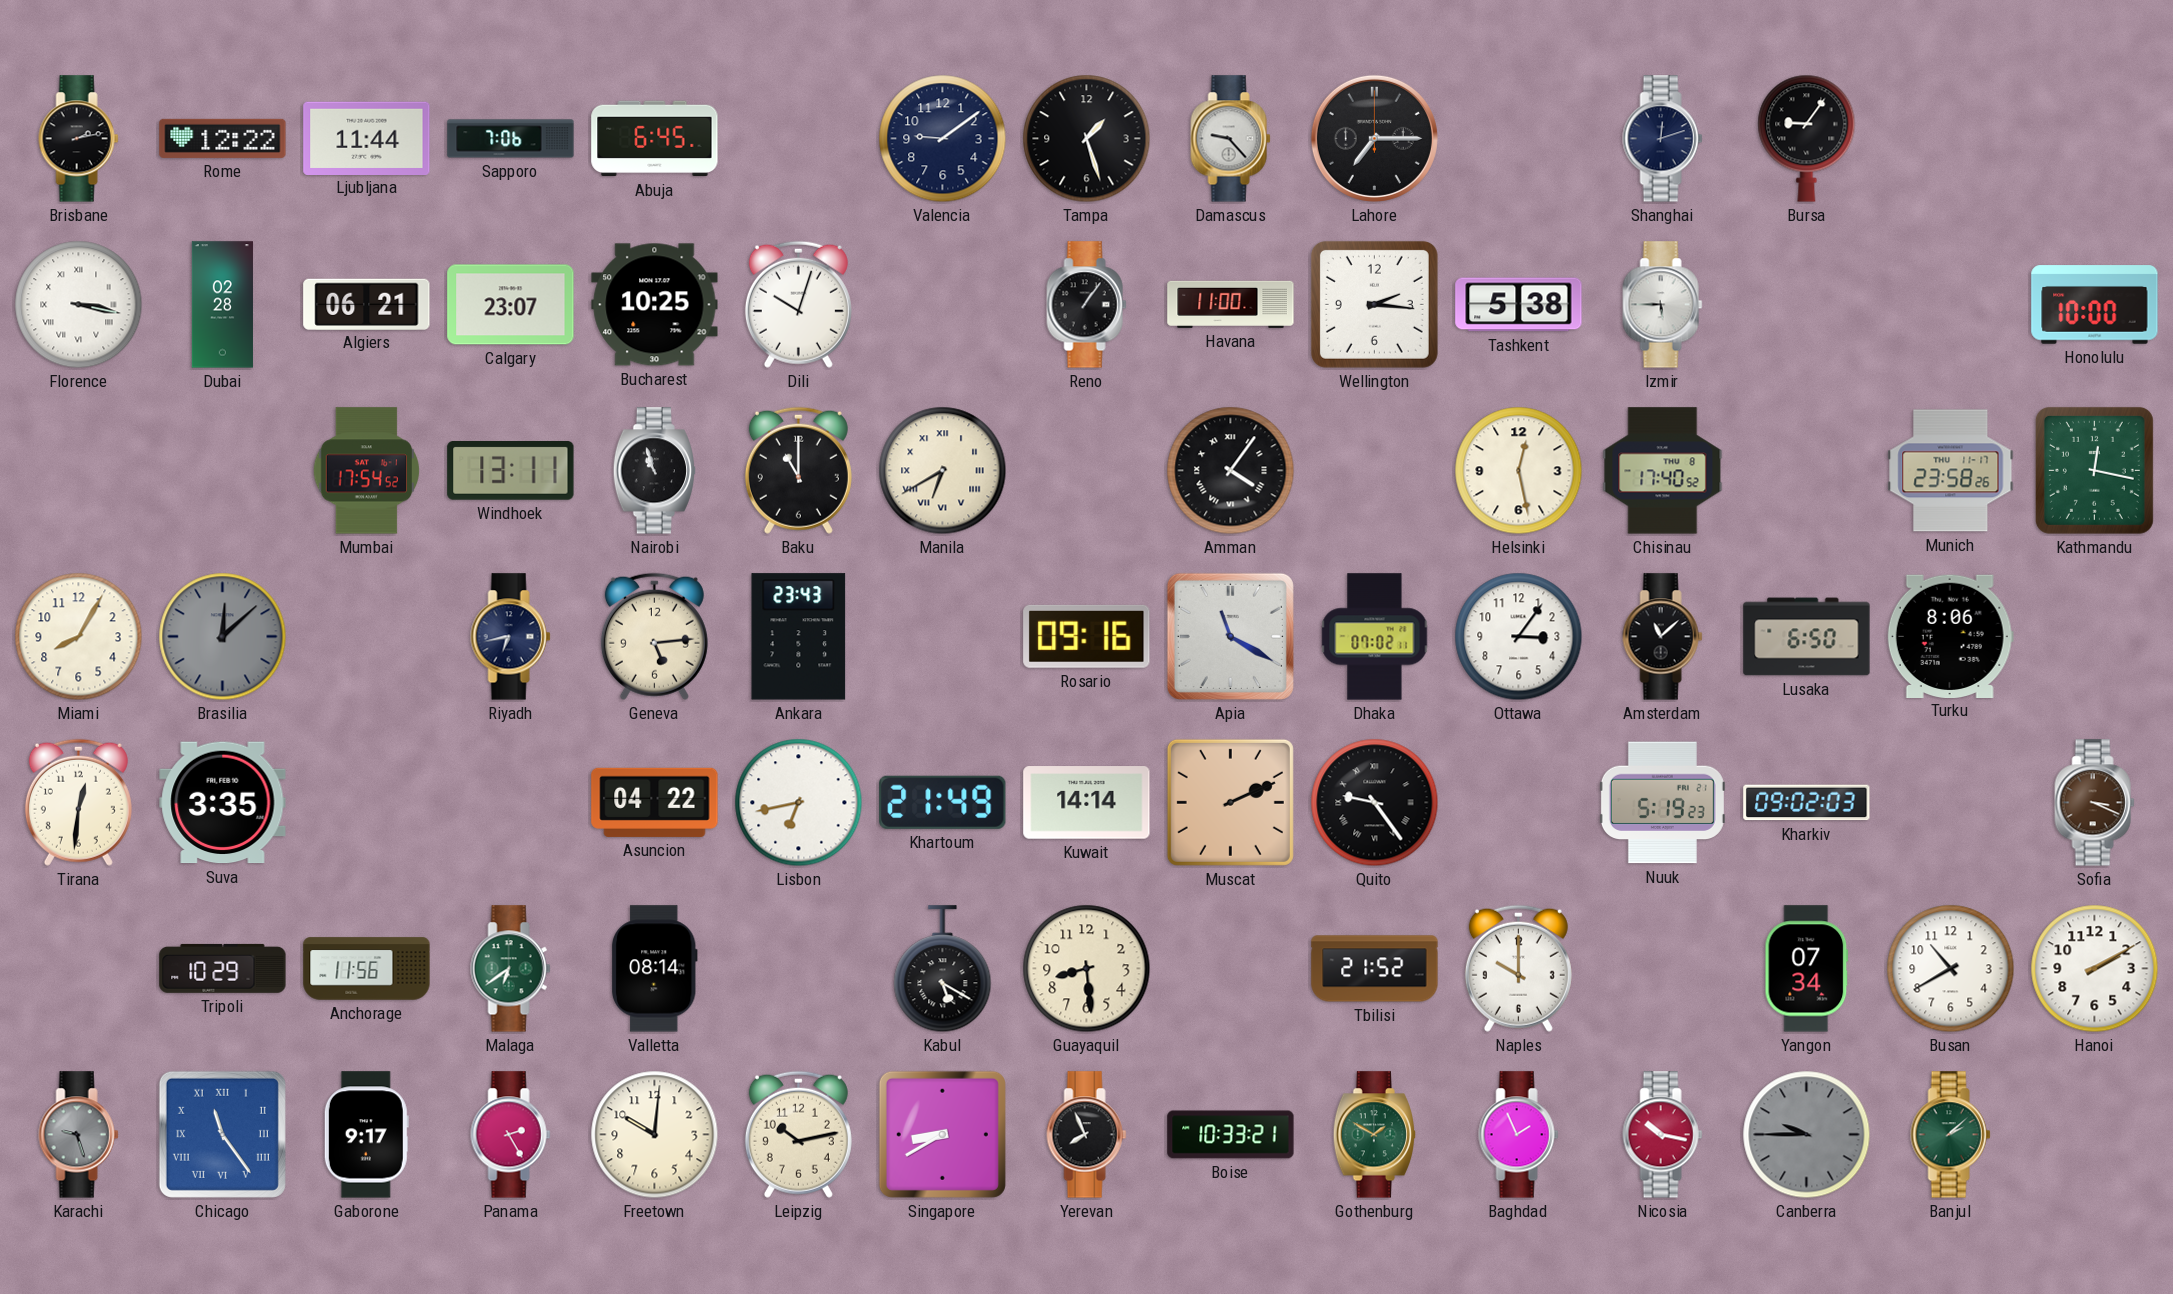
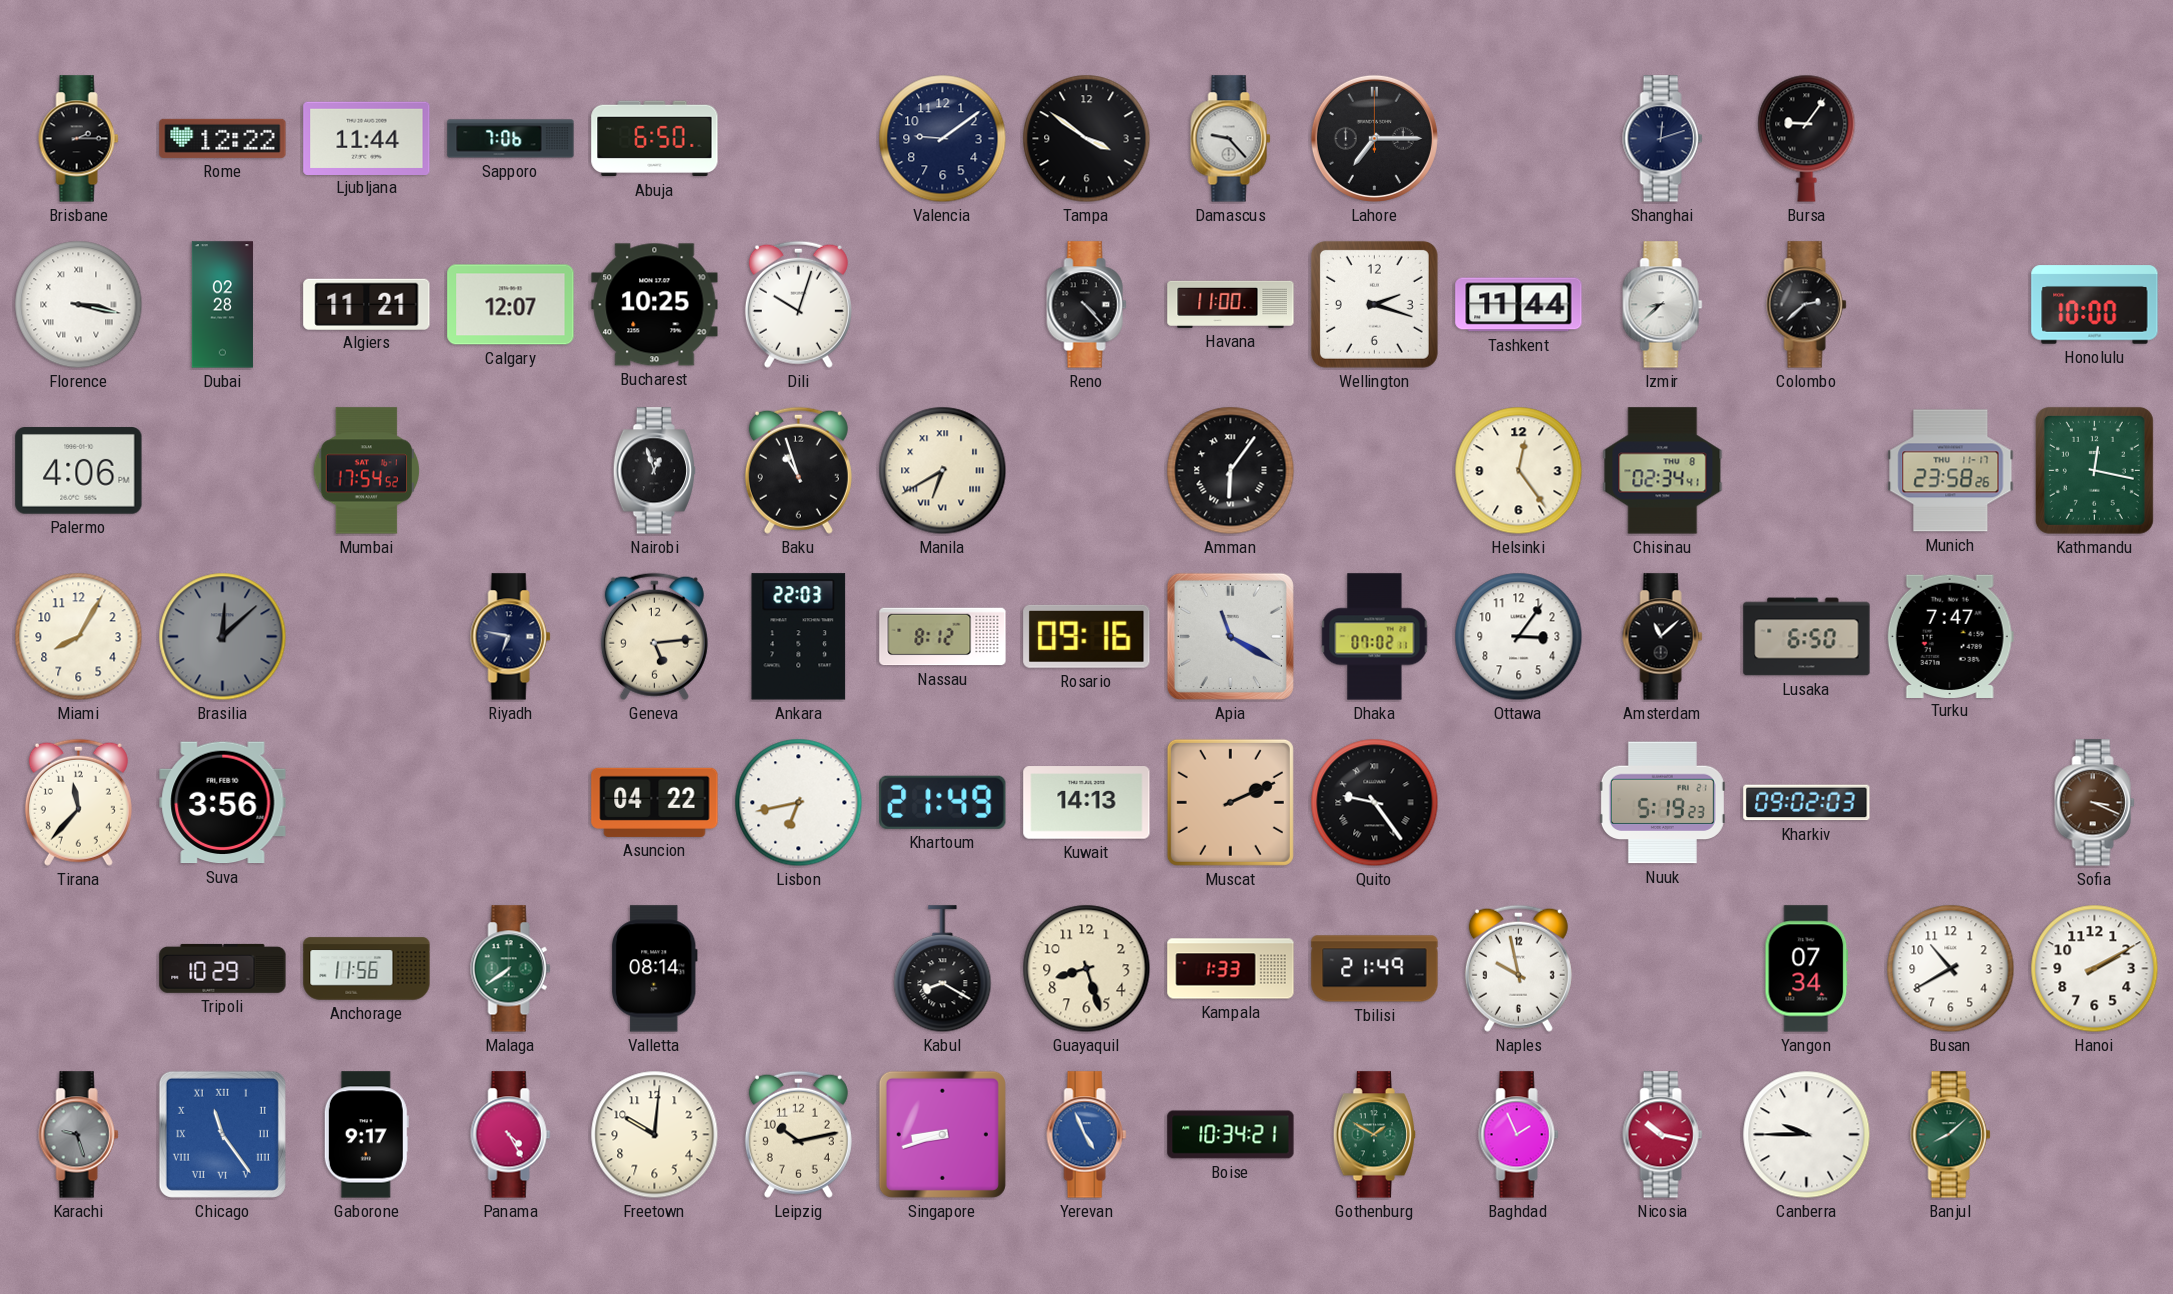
Brisbane: 2:13 -> 2:15
Abuja: 6:45 -> 6:50
Tampa: 1:27 -> 3:51
Algiers: 06:21 -> 11:21
Calgary: 23:07 -> 12:07
Reno: 1:06 -> 4:23
Wellington: 2:16 -> 2:18
Tashkent: 5:38 -> 11:44
Izmir: 5:45 -> 8:38
Colombo: none -> 2:38
Palermo: none -> 4:06
Windhoek: 13:11 -> none
Nairobi: 10:57 -> 12:57
Baku: 11:00 -> 10:57
Amman: 4:06 -> 6:06
Helsinki: 12:28 -> 12:24
Chisinau: 17:40 -> 02:34
Riyadh: 6:43 -> 6:47
Ankara: 23:43 -> 22:03
Nassau: none -> 8:12
Turku: 8:06 -> 7:47
Tirana: 12:31 -> 11:37
Suva: 3:35 -> 3:56
Kuwait: 14:14 -> 14:13
Malaga: 6:39 -> 7:39
Kabul: 5:20 -> 8:20
Guayaquil: 8:29 -> 8:27
Kampala: none -> 1:33
Tbilisi: 21:52 -> 21:49
Naples: 10:00 -> 9:58
Panama: 2:25 -> 4:25
Singapore: 8:40 -> 8:42
Yerevan: 7:56 -> 4:56
Yerevan dial: black -> blue
Boise: 10:33 -> 10:34
Canberra dial: grey -> white
Banjul: 2:08 -> 8:08
